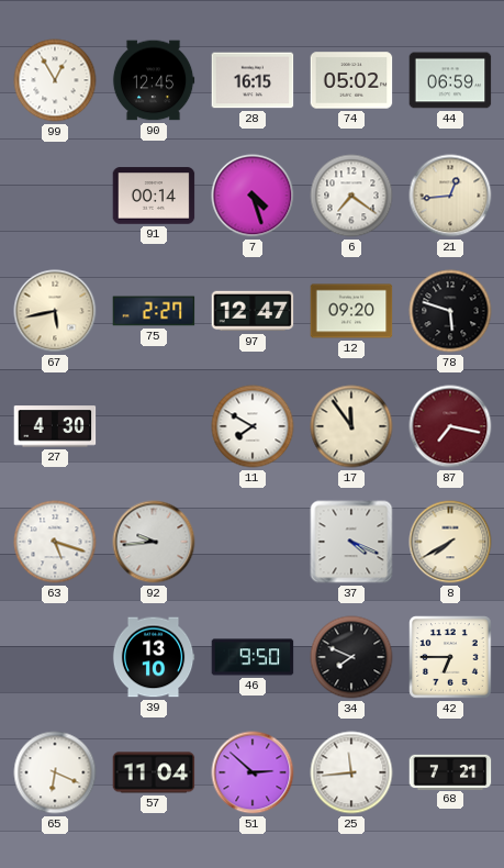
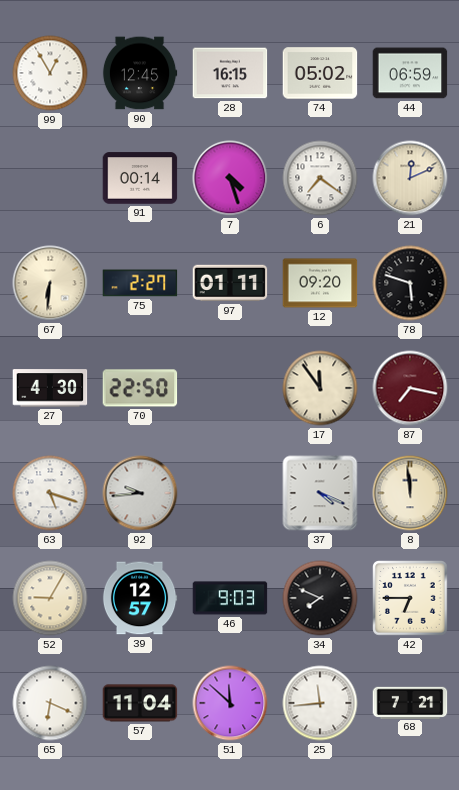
21: 12:44 -> 12:11
67: 5:43 -> 6:31
97: 12:47 -> 01:11
70: none -> 22:50
11: 7:50 -> none
8: 7:40 -> 11:59
52: none -> 9:05
39: 13:10 -> 12:57
46: 9:50 -> 9:03
51: 2:52 -> 11:52
